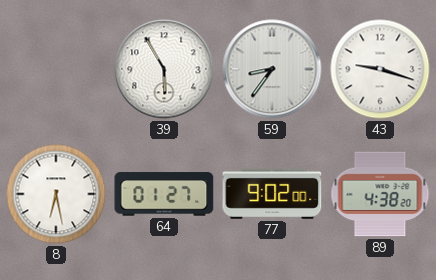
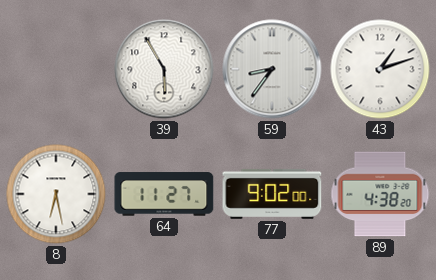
43: 9:18 -> 1:12
64: 01:27 -> 11:27
